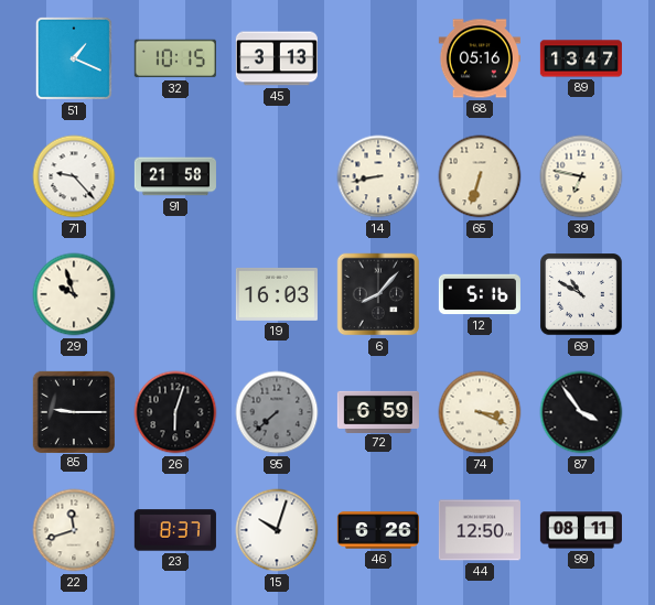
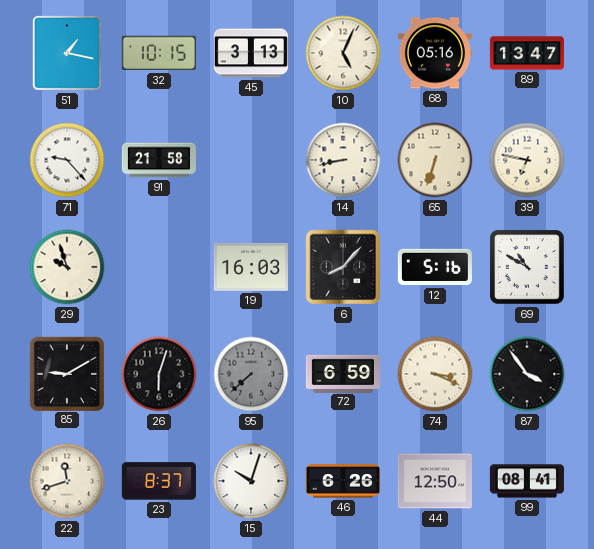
51: 1:19 -> 1:17
10: none -> 5:04
85: 9:15 -> 9:10
99: 08:11 -> 08:41
